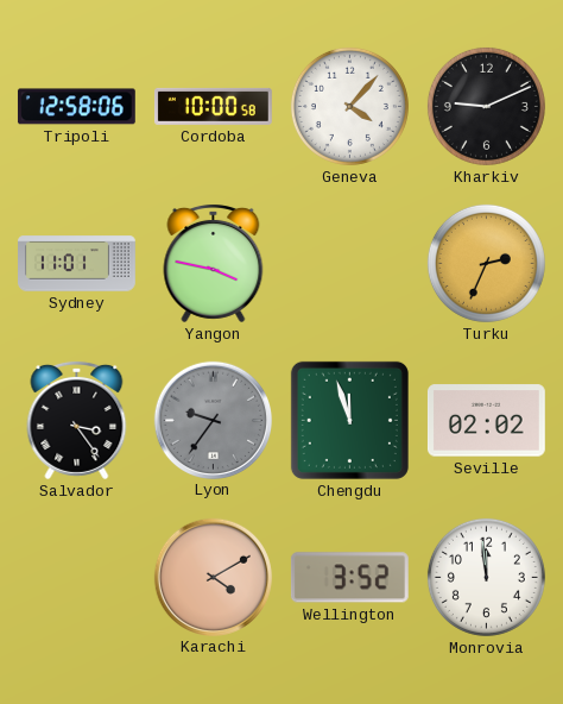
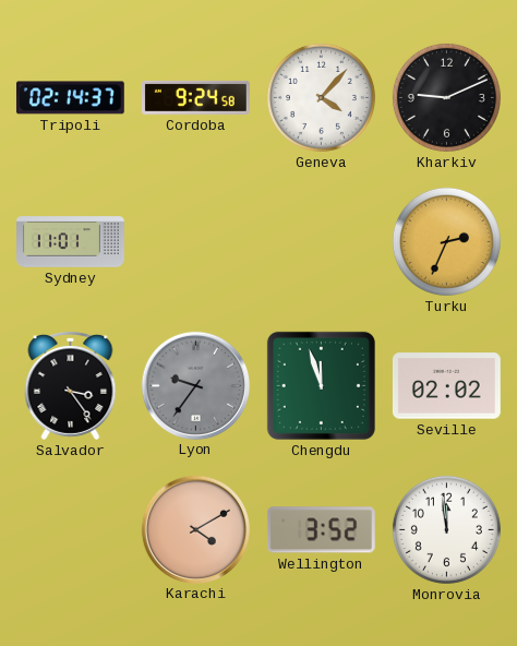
Tripoli: 12:58 -> 02:14
Cordoba: 10:00 -> 9:24
Yangon: 3:47 -> none
